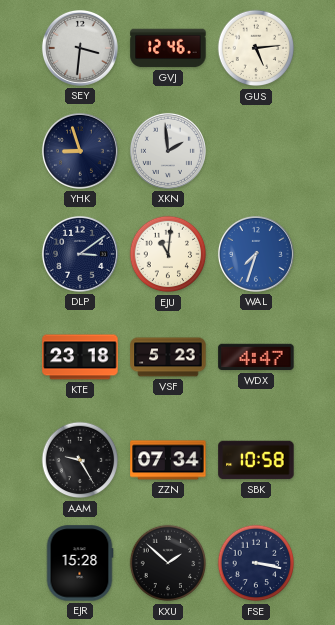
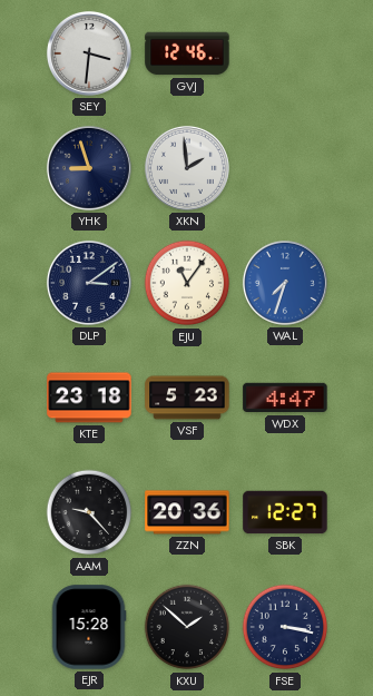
GUS: 5:14 -> none
EJU: 11:01 -> 11:06
AAM: 9:25 -> 9:23
ZZN: 07:34 -> 20:36
SBK: 10:58 -> 12:27
